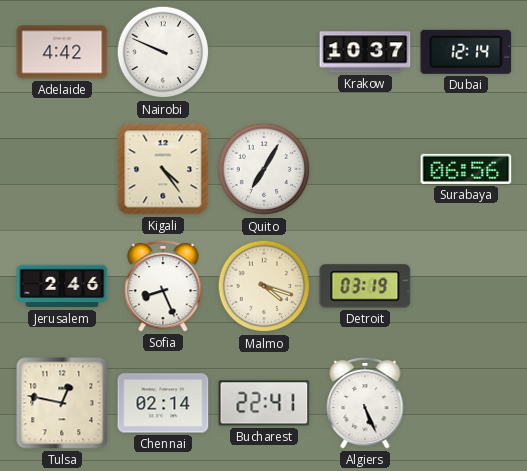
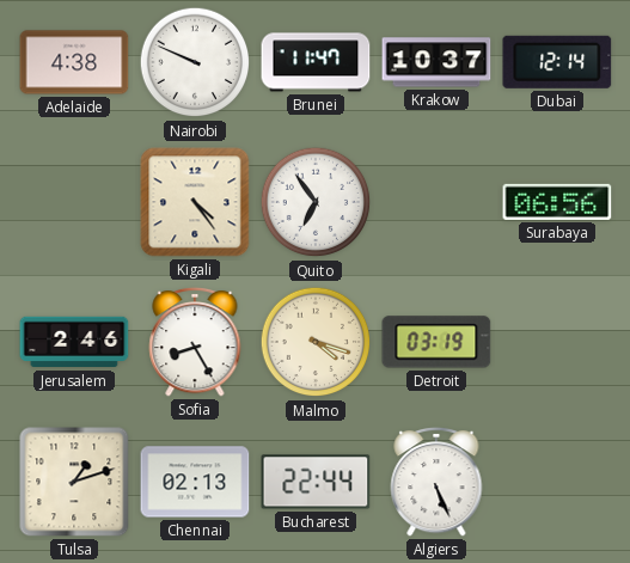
Adelaide: 4:42 -> 4:38
Brunei: none -> 11:47
Quito: 7:05 -> 6:54
Sofia: 8:26 -> 8:25
Tulsa: 12:47 -> 1:12
Chennai: 02:14 -> 02:13
Bucharest: 22:41 -> 22:44
